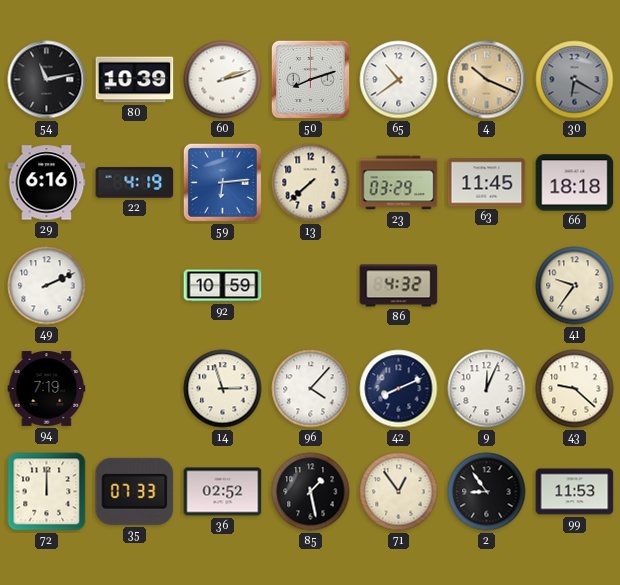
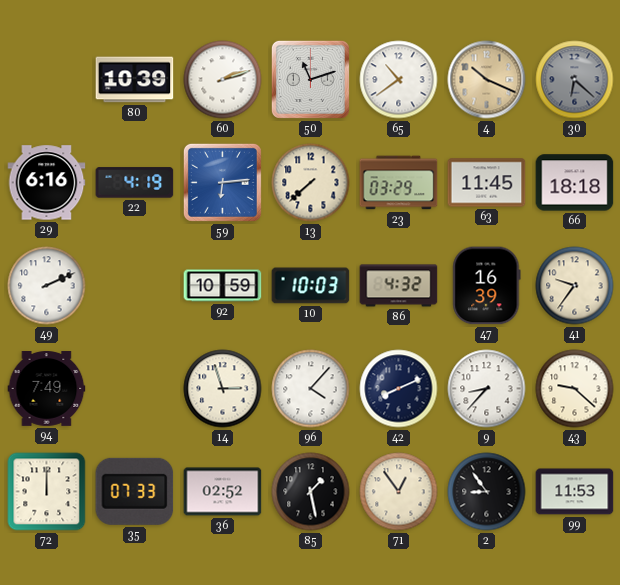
54: 11:13 -> none
50: 8:12 -> 11:12
30: 6:20 -> 6:22
10: none -> 10:03
47: none -> 16:39
94: 7:19 -> 7:49
9: 12:04 -> 8:37
